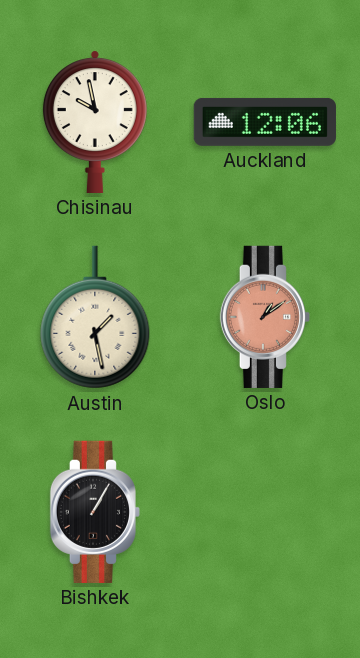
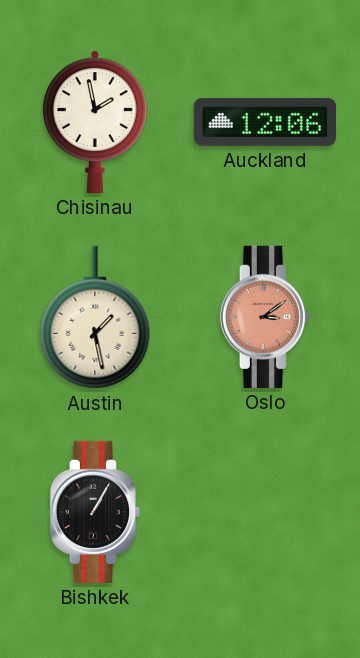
Chisinau: 9:58 -> 1:58
Oslo: 1:09 -> 3:09
